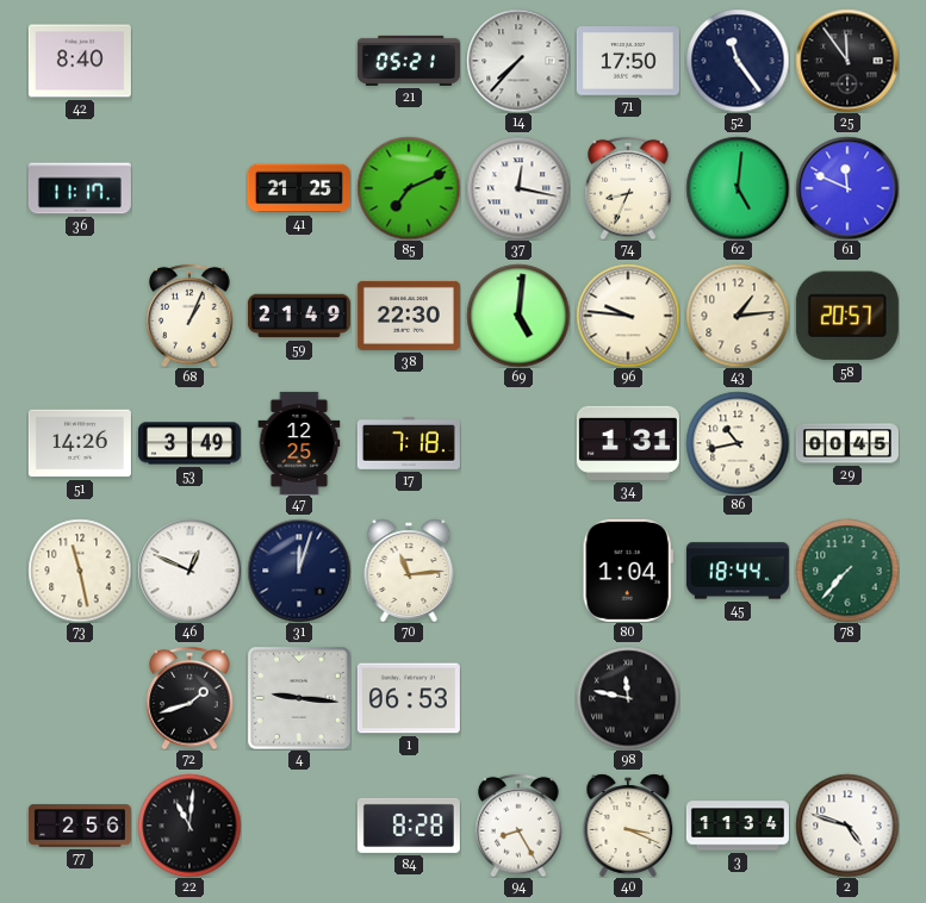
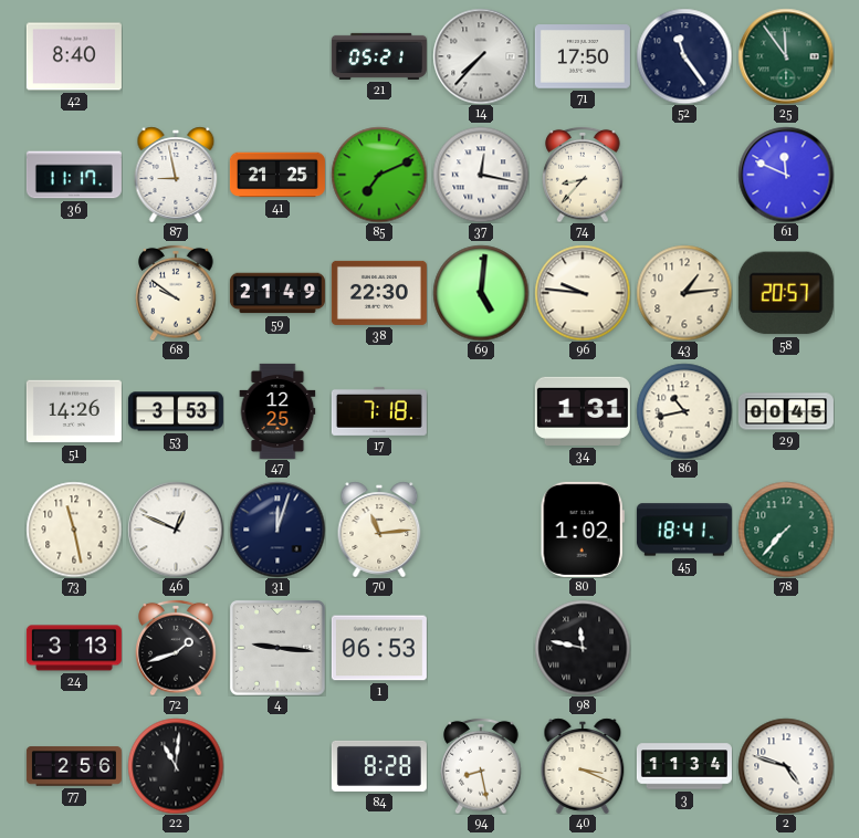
25 dial: black -> green
87: none -> 8:58
74: 8:34 -> 8:37
62: 5:01 -> none
68: 1:04 -> 9:51
53: 3:49 -> 3:53
80: 1:04 -> 1:02
45: 18:44 -> 18:41
24: none -> 3:13
94: 8:25 -> 8:28
